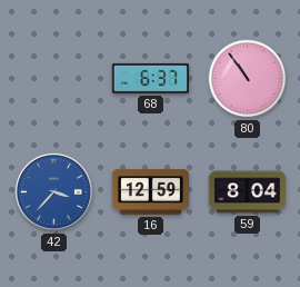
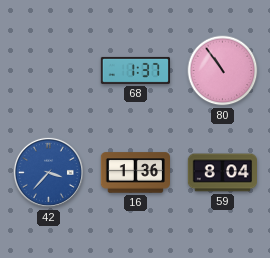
68: 6:37 -> 1:37
16: 12:59 -> 1:36
